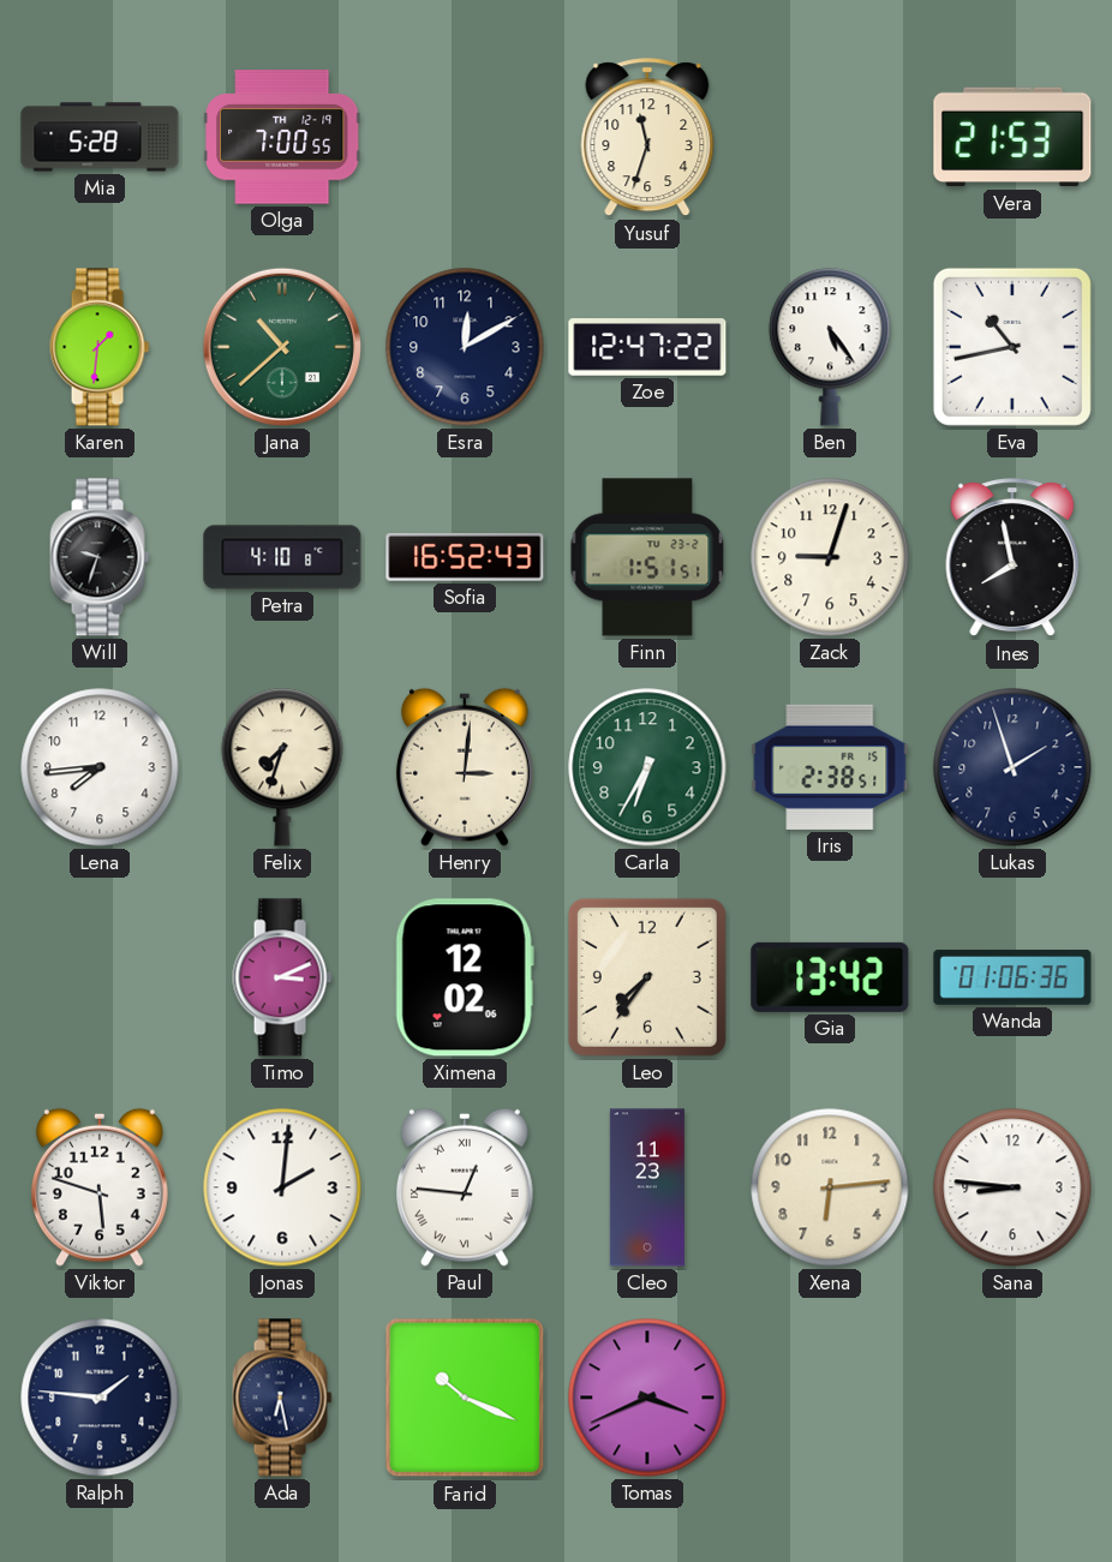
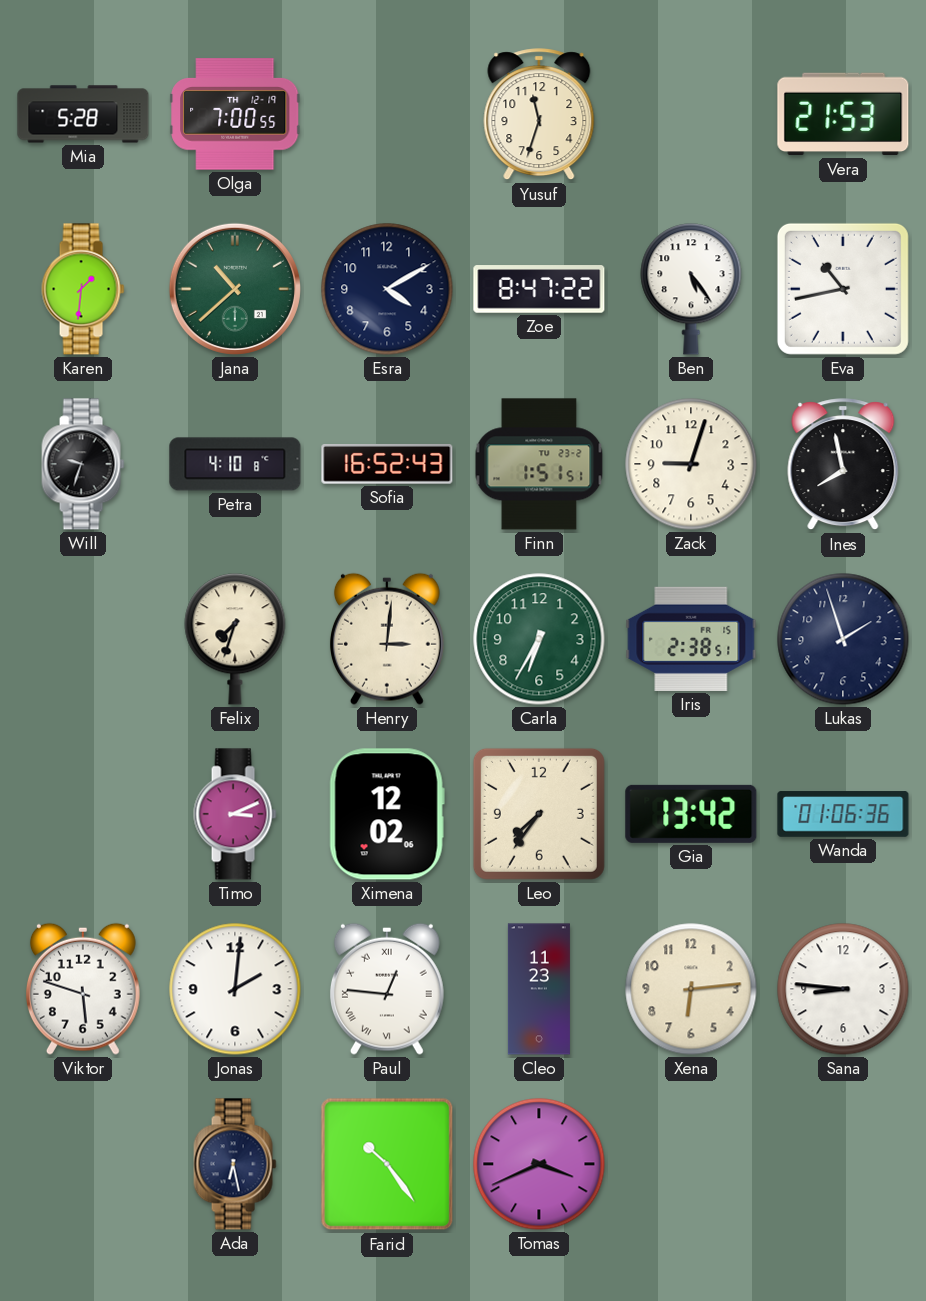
Esra: 12:10 -> 4:10
Zoe: 12:47 -> 8:47
Lena: 7:44 -> none
Ralph: 1:46 -> none
Farid: 10:19 -> 10:24
